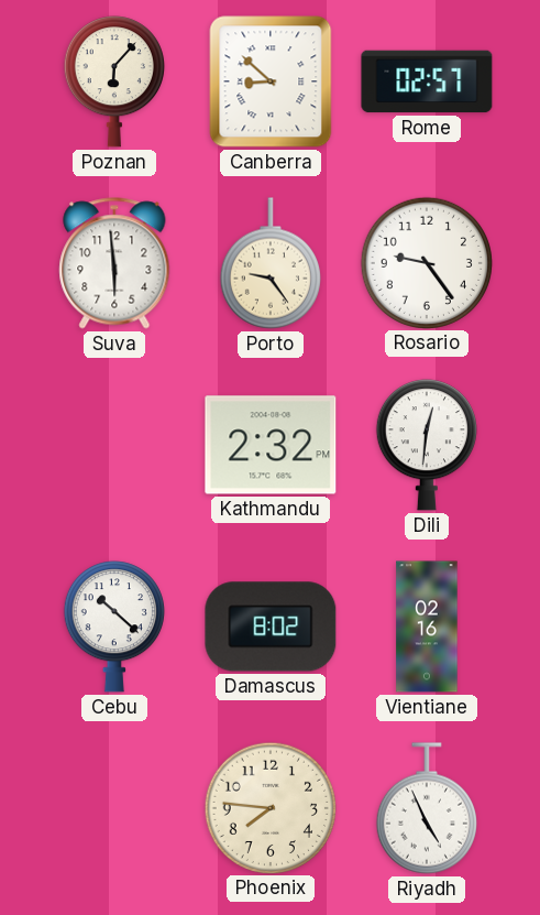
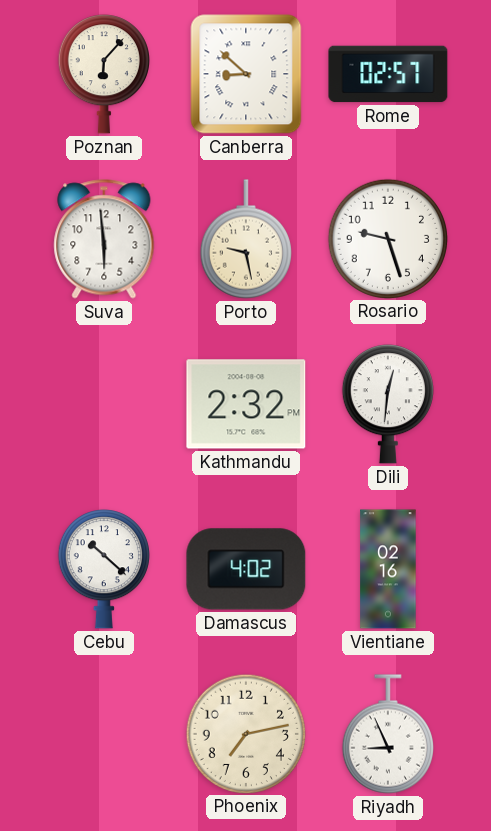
Porto: 9:24 -> 9:28
Rosario: 9:24 -> 9:27
Damascus: 8:02 -> 4:02
Phoenix: 7:46 -> 7:13
Riyadh: 4:56 -> 8:56
